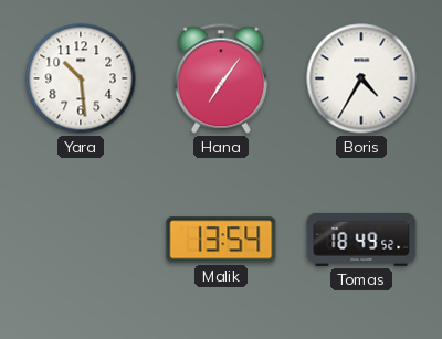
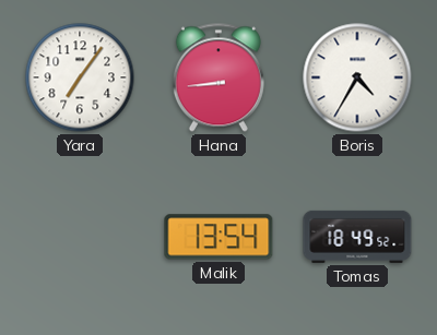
Yara: 10:29 -> 7:06
Hana: 7:06 -> 8:44
